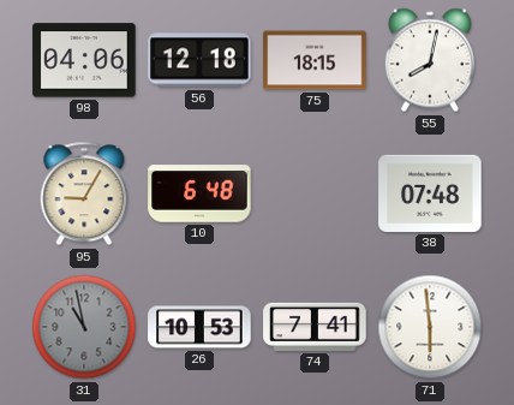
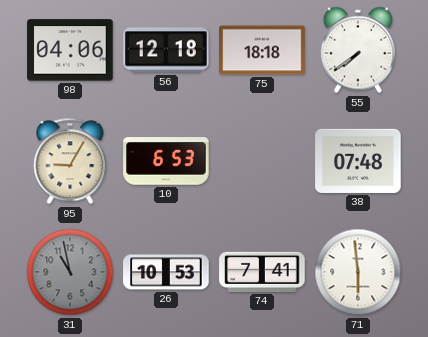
75: 18:15 -> 18:18
55: 8:02 -> 7:39
10: 6:48 -> 6:53
